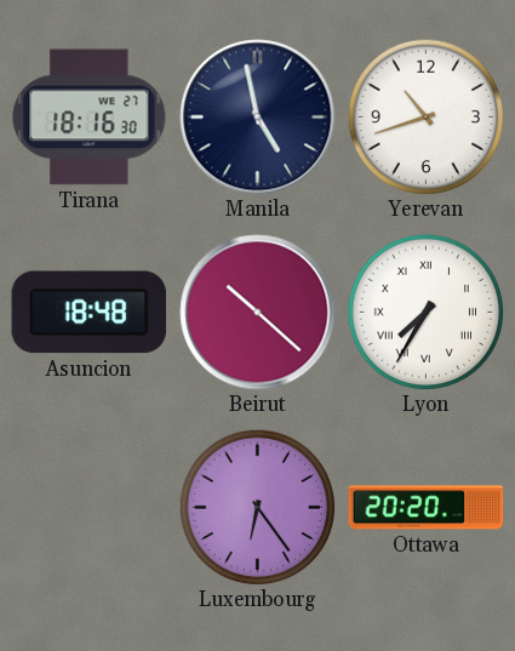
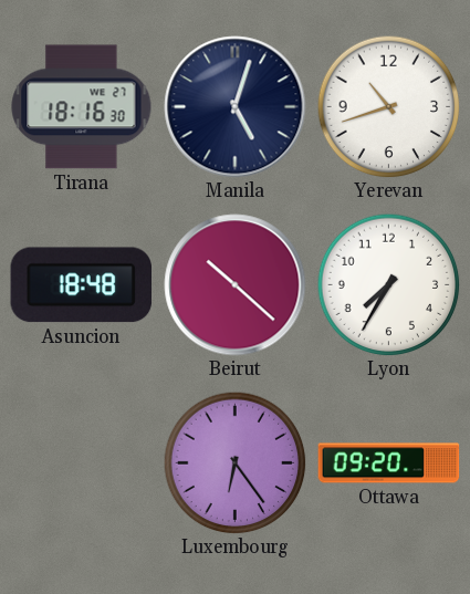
Manila: 4:58 -> 5:03
Lyon numerals: Roman -> Arabic
Ottawa: 20:20 -> 09:20
